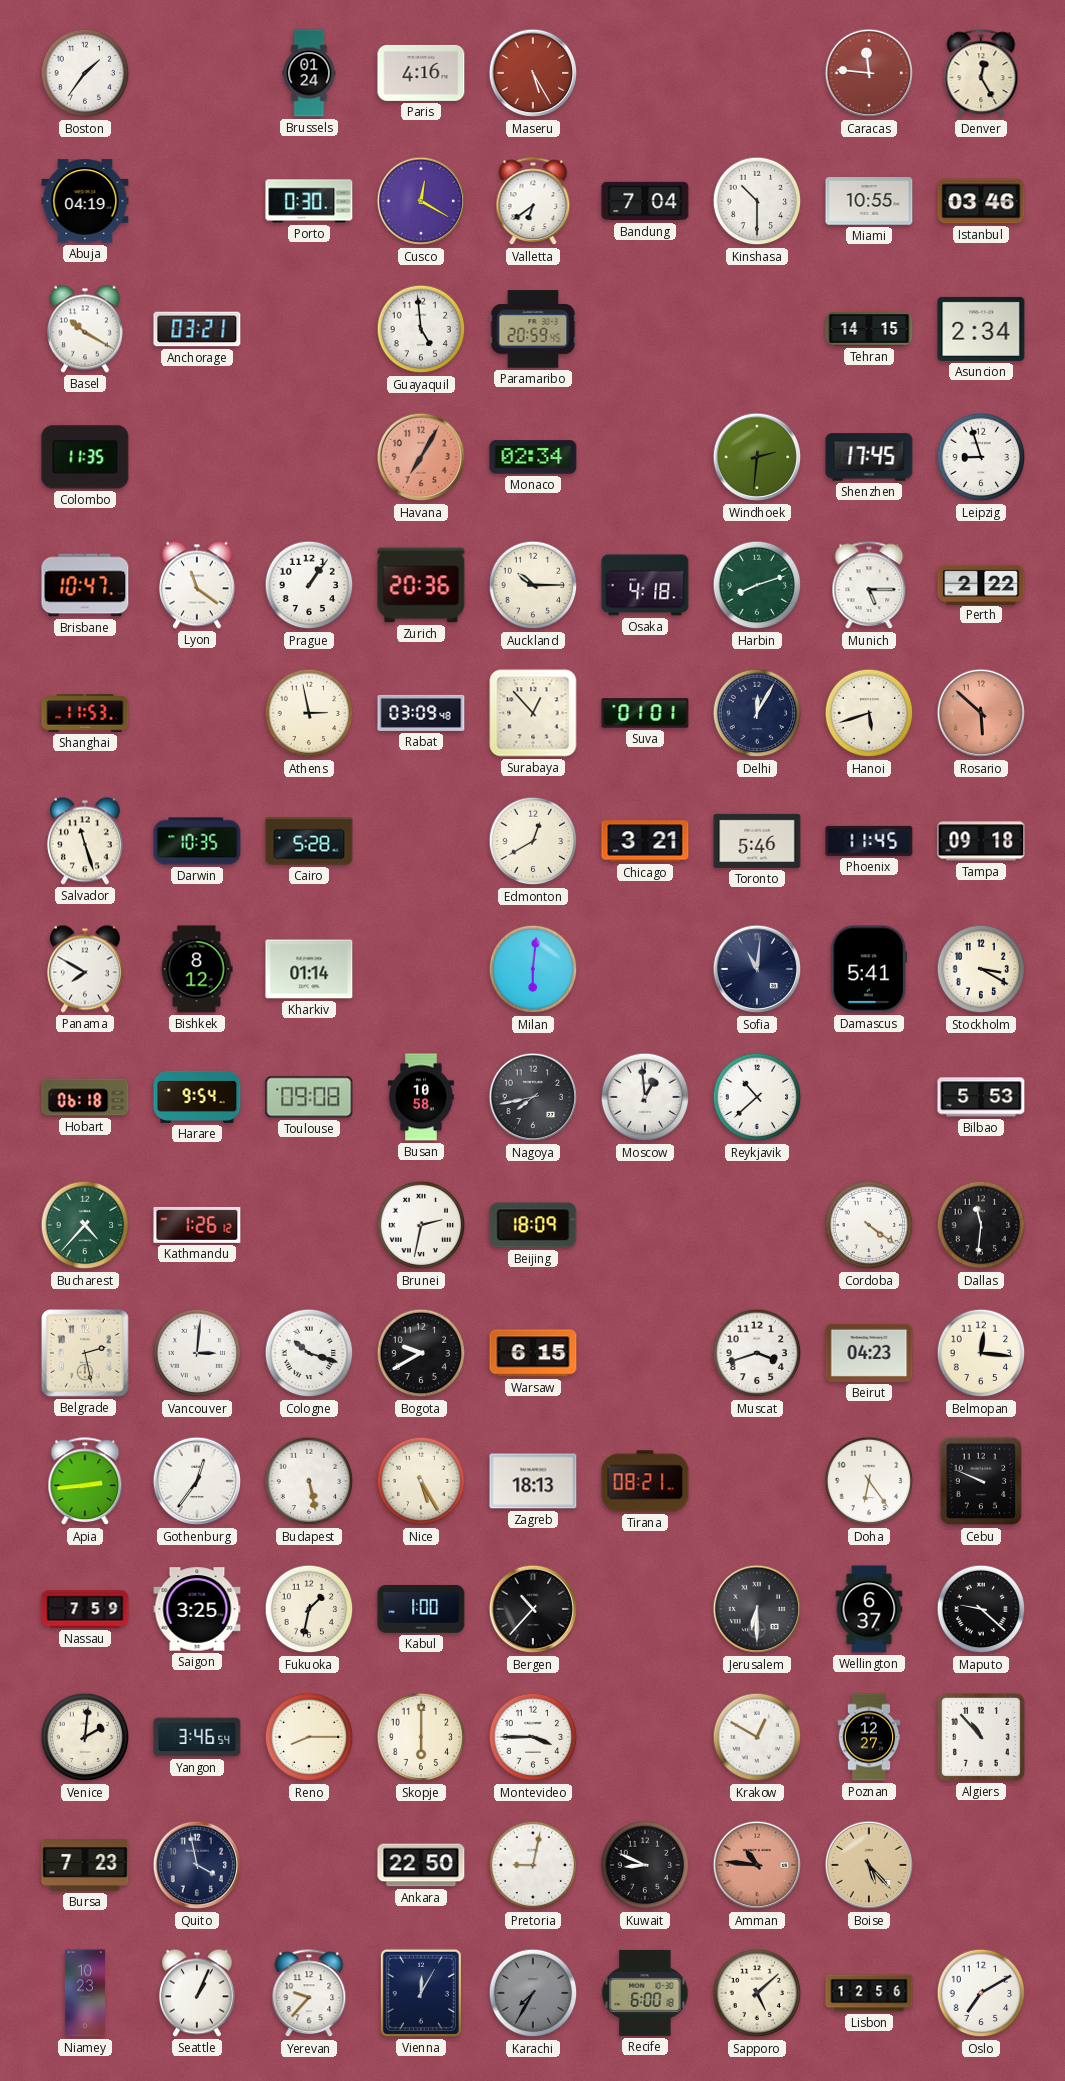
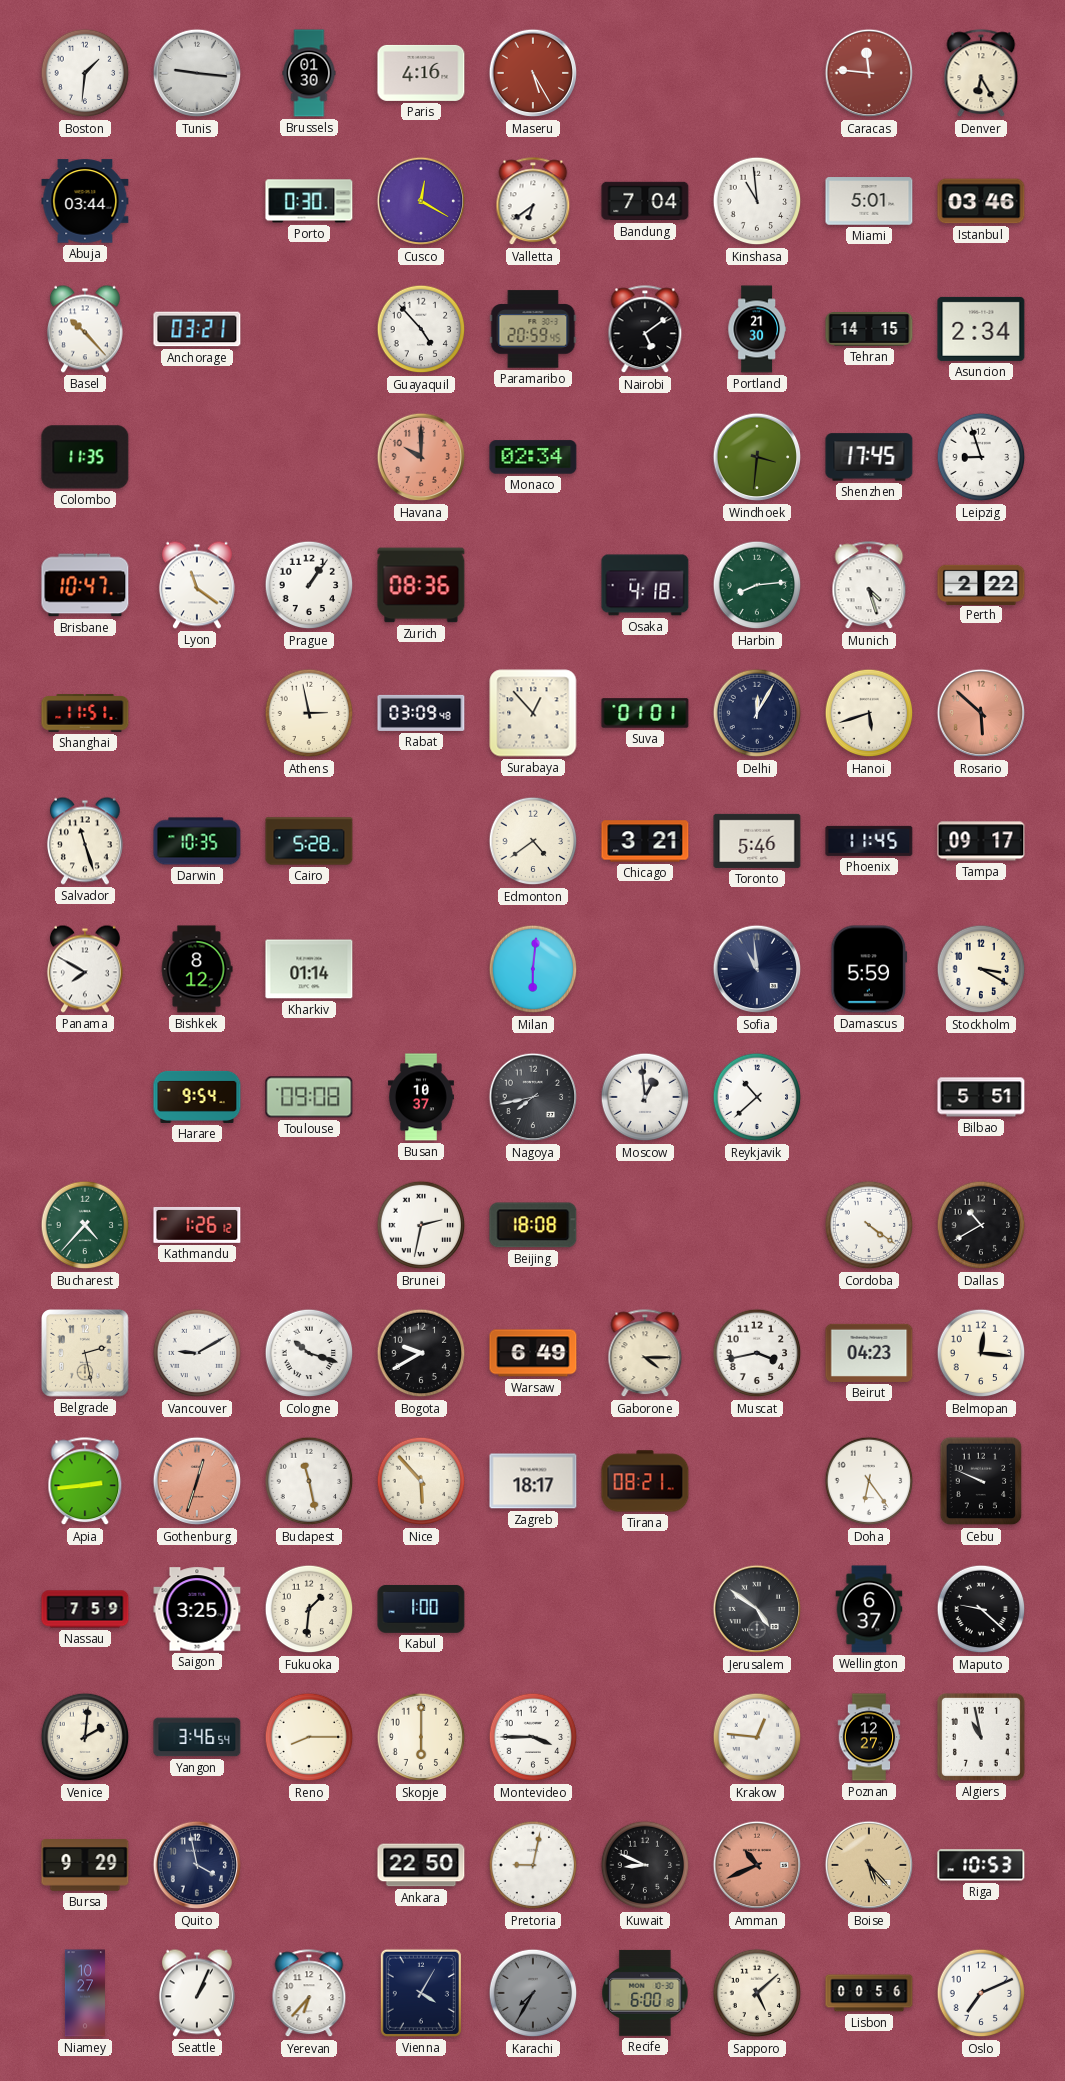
Boston: 1:36 -> 1:31
Tunis: none -> 9:16
Brussels: 01:24 -> 01:30
Denver: 12:25 -> 6:25
Abuja: 04:19 -> 03:44
Kinshasa: 10:30 -> 10:59
Miami: 10:55 -> 5:01
Basel: 10:20 -> 10:23
Guayaquil: 4:59 -> 4:53
Nairobi: none -> 5:09
Portland: none -> 21:30
Havana: 7:05 -> 10:00
Windhoek: 2:31 -> 3:31
Zurich: 20:36 -> 08:36
Auckland: 10:15 -> none
Harbin: 8:12 -> 8:14
Munich: 5:15 -> 4:27
Shanghai: 11:53 -> 11:51
Edmonton: 12:40 -> 4:39
Tampa: 09:18 -> 09:17
Sofia: 11:01 -> 10:59
Damascus: 5:41 -> 5:59
Hobart: 06:18 -> none
Busan: 10:58 -> 10:37
Bilbao: 5:53 -> 5:51
Beijing: 18:09 -> 18:08
Dallas: 11:31 -> 10:40
Vancouver: 3:01 -> 9:10
Warsaw: 6:15 -> 6:49
Gaborone: none -> 4:15
Muscat: 3:42 -> 3:43
Gothenburg: 12:36 -> 12:33
Gothenburg dial: white -> salmon
Budapest: 5:28 -> 11:28
Nice: 5:25 -> 5:53
Zagreb: 18:13 -> 18:17
Fukuoka: 1:32 -> 1:31
Bergen: 10:37 -> none
Jerusalem: 6:30 -> 4:51
Krakow: 12:50 -> 12:46
Algiers: 10:53 -> 10:58
Bursa: 7:23 -> 9:29
Amman: 10:46 -> 10:41
Riga: none -> 10:53
Niamey: 10:23 -> 10:27
Yerevan: 9:37 -> 6:37
Vienna: 12:05 -> 4:05
Lisbon: 12:56 -> 00:56
Oslo: 7:10 -> 7:11
